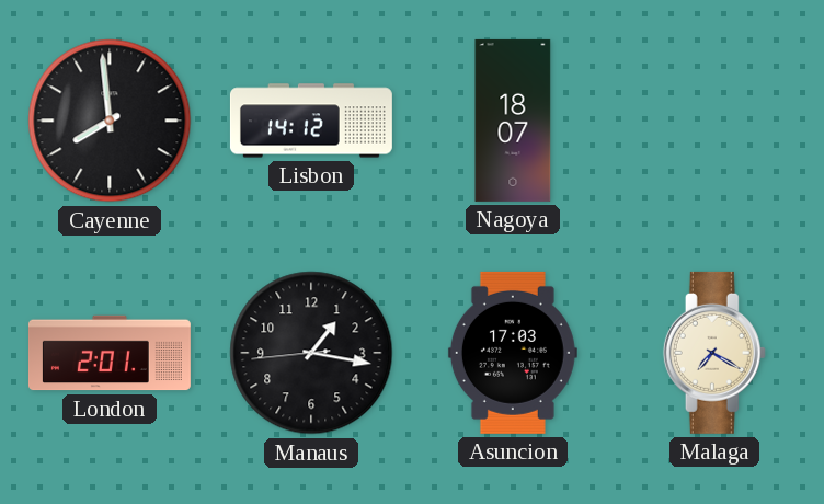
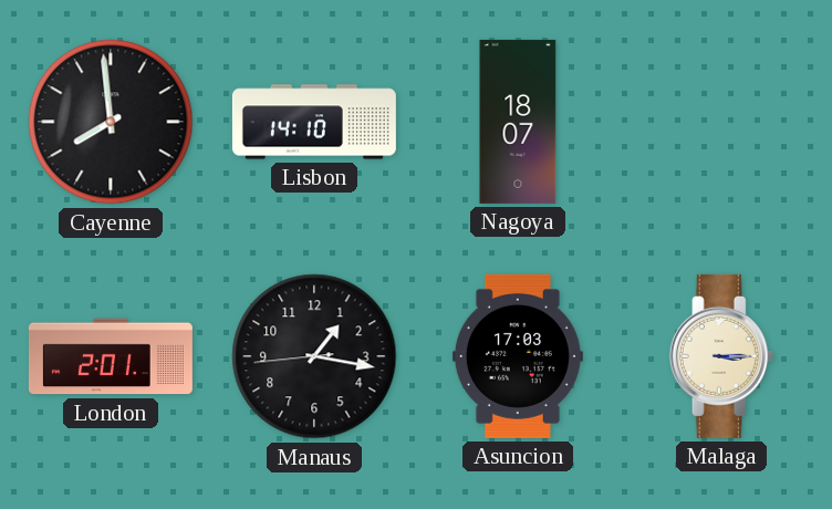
Lisbon: 14:12 -> 14:10
Malaga: 7:20 -> 3:15
